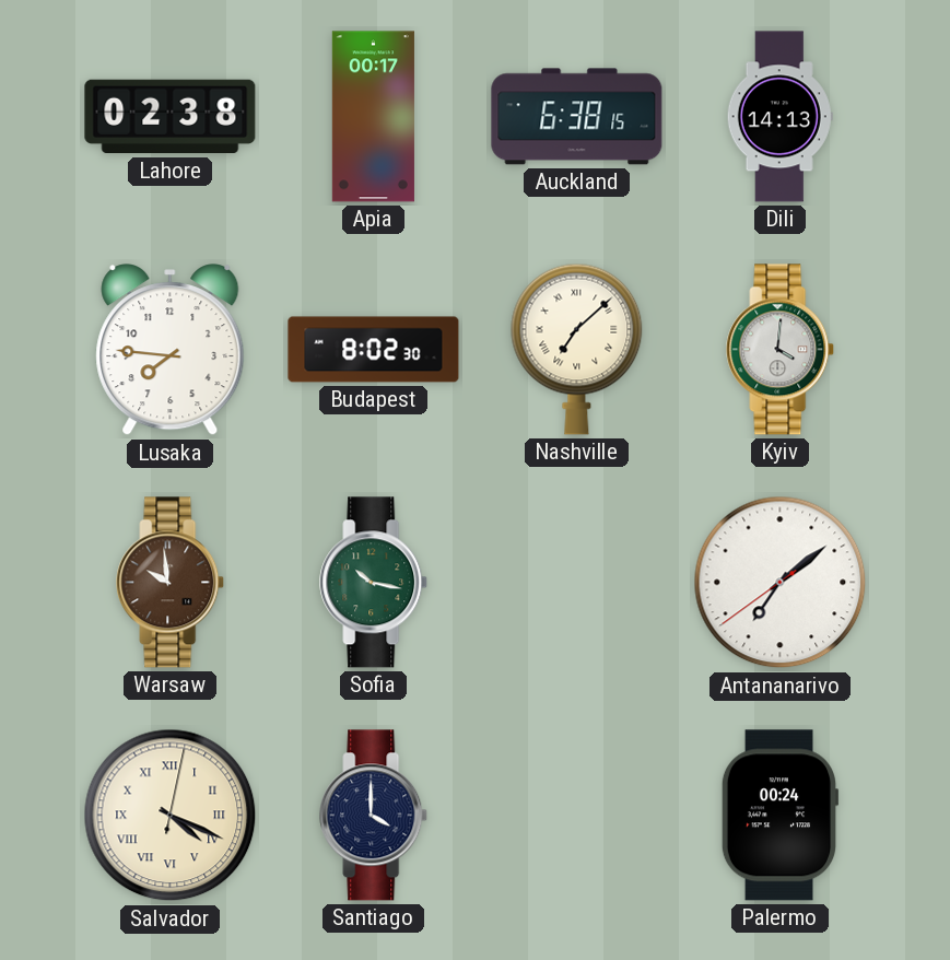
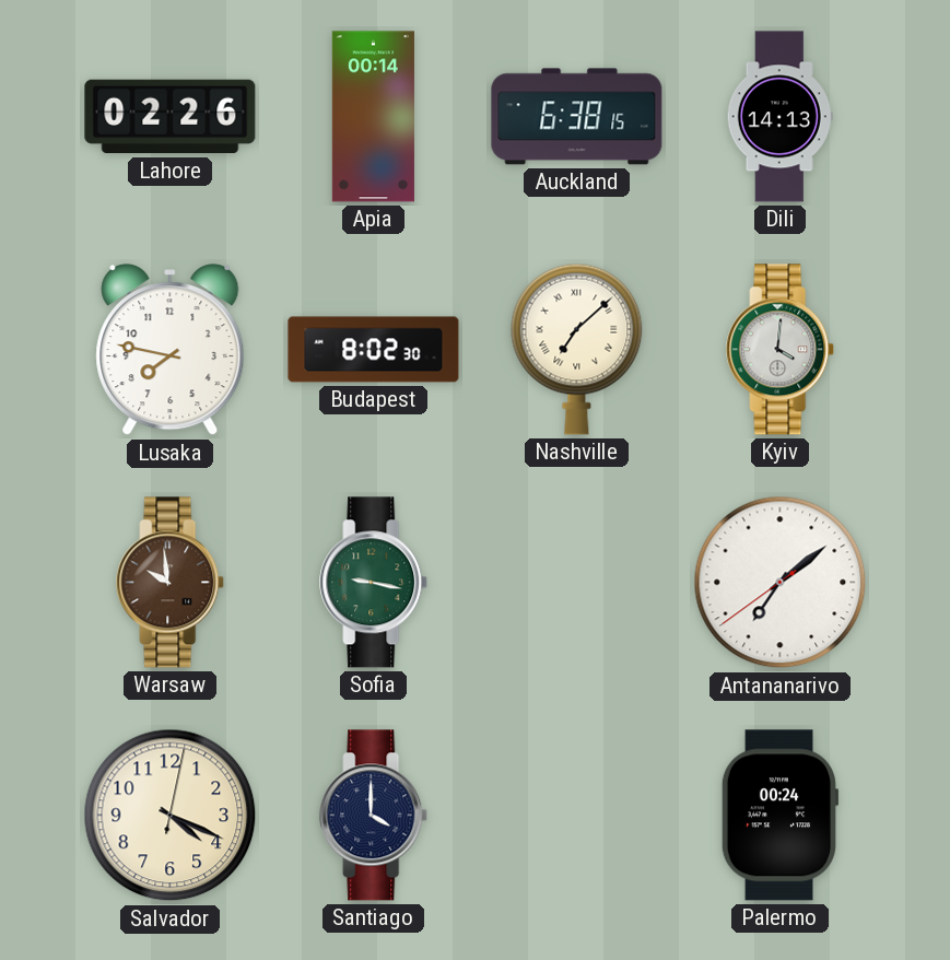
Lahore: 02:38 -> 02:26
Apia: 00:17 -> 00:14
Lusaka: 7:46 -> 7:47
Sofia: 10:17 -> 9:17
Salvador numerals: Roman -> Arabic
